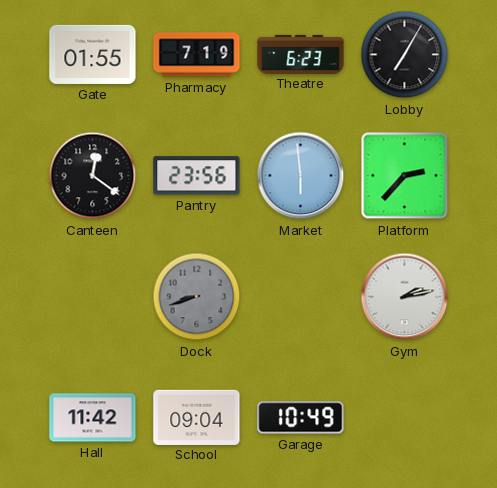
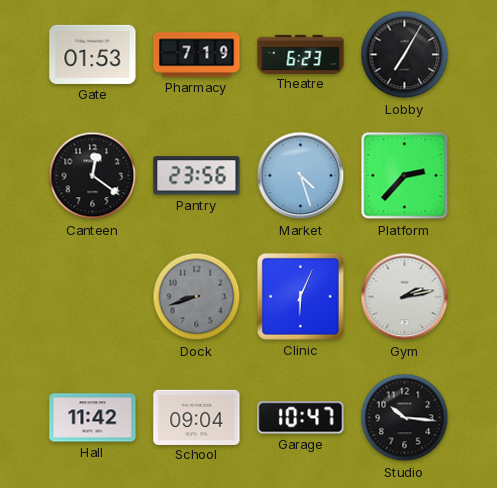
Gate: 01:55 -> 01:53
Market: 5:59 -> 4:27
Clinic: none -> 6:04
Garage: 10:49 -> 10:47
Studio: none -> 10:16
